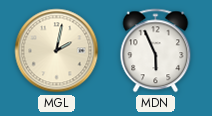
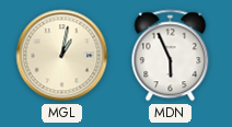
MGL: 2:02 -> 1:02
